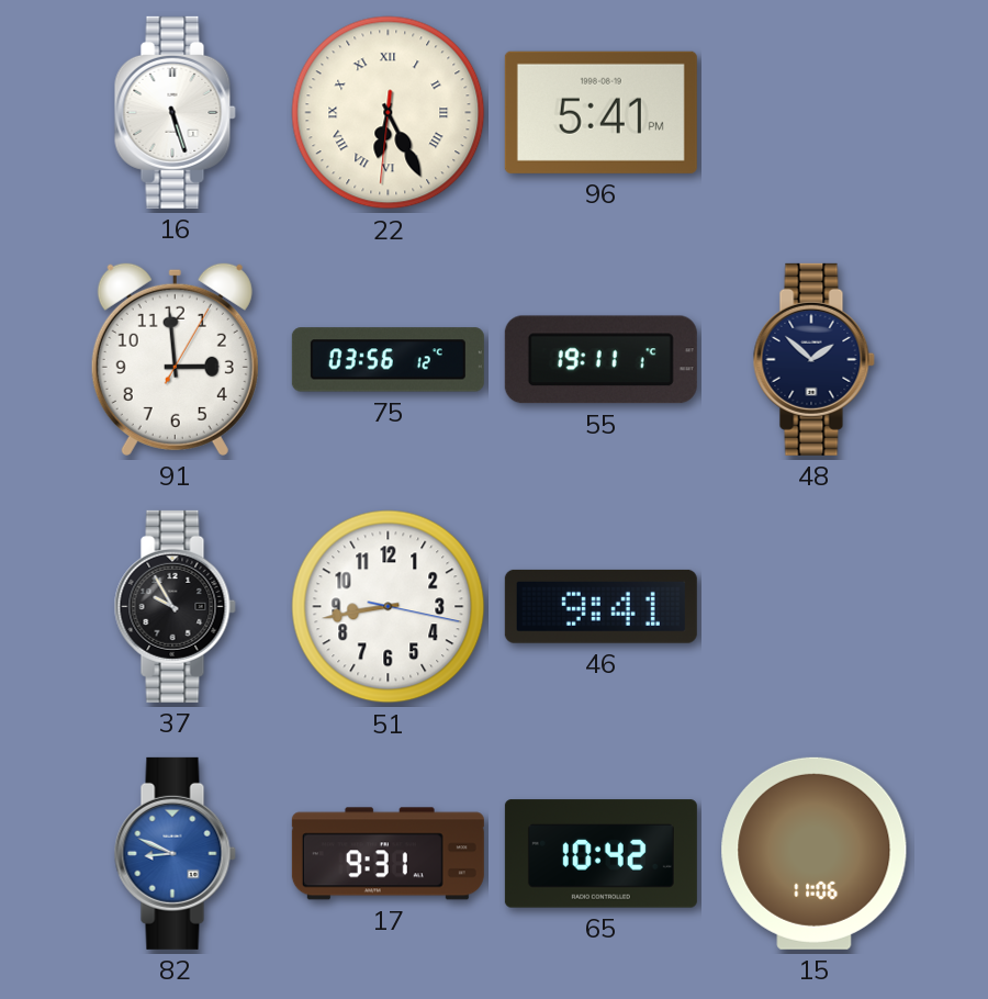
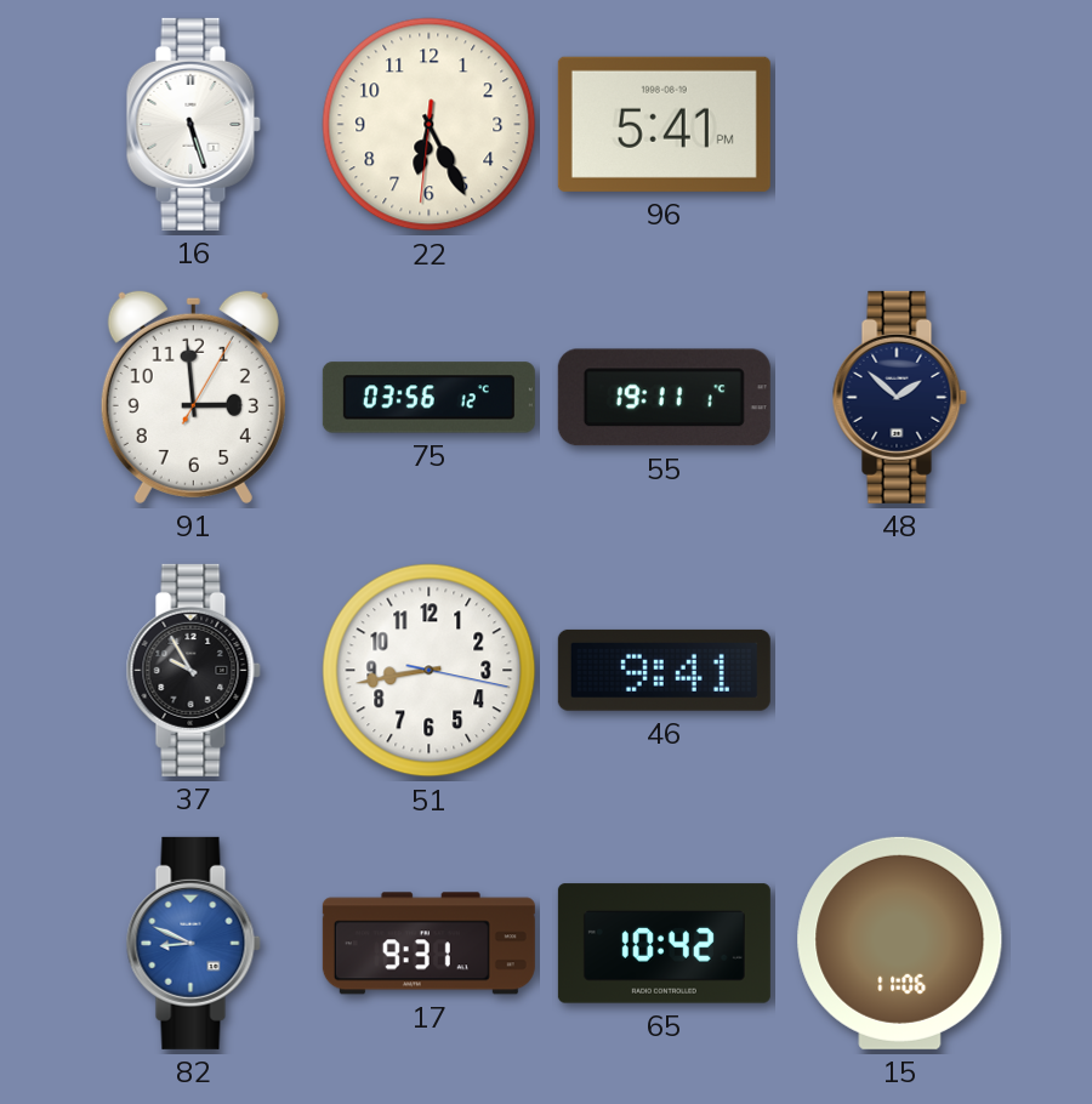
22 numerals: Roman -> Arabic
